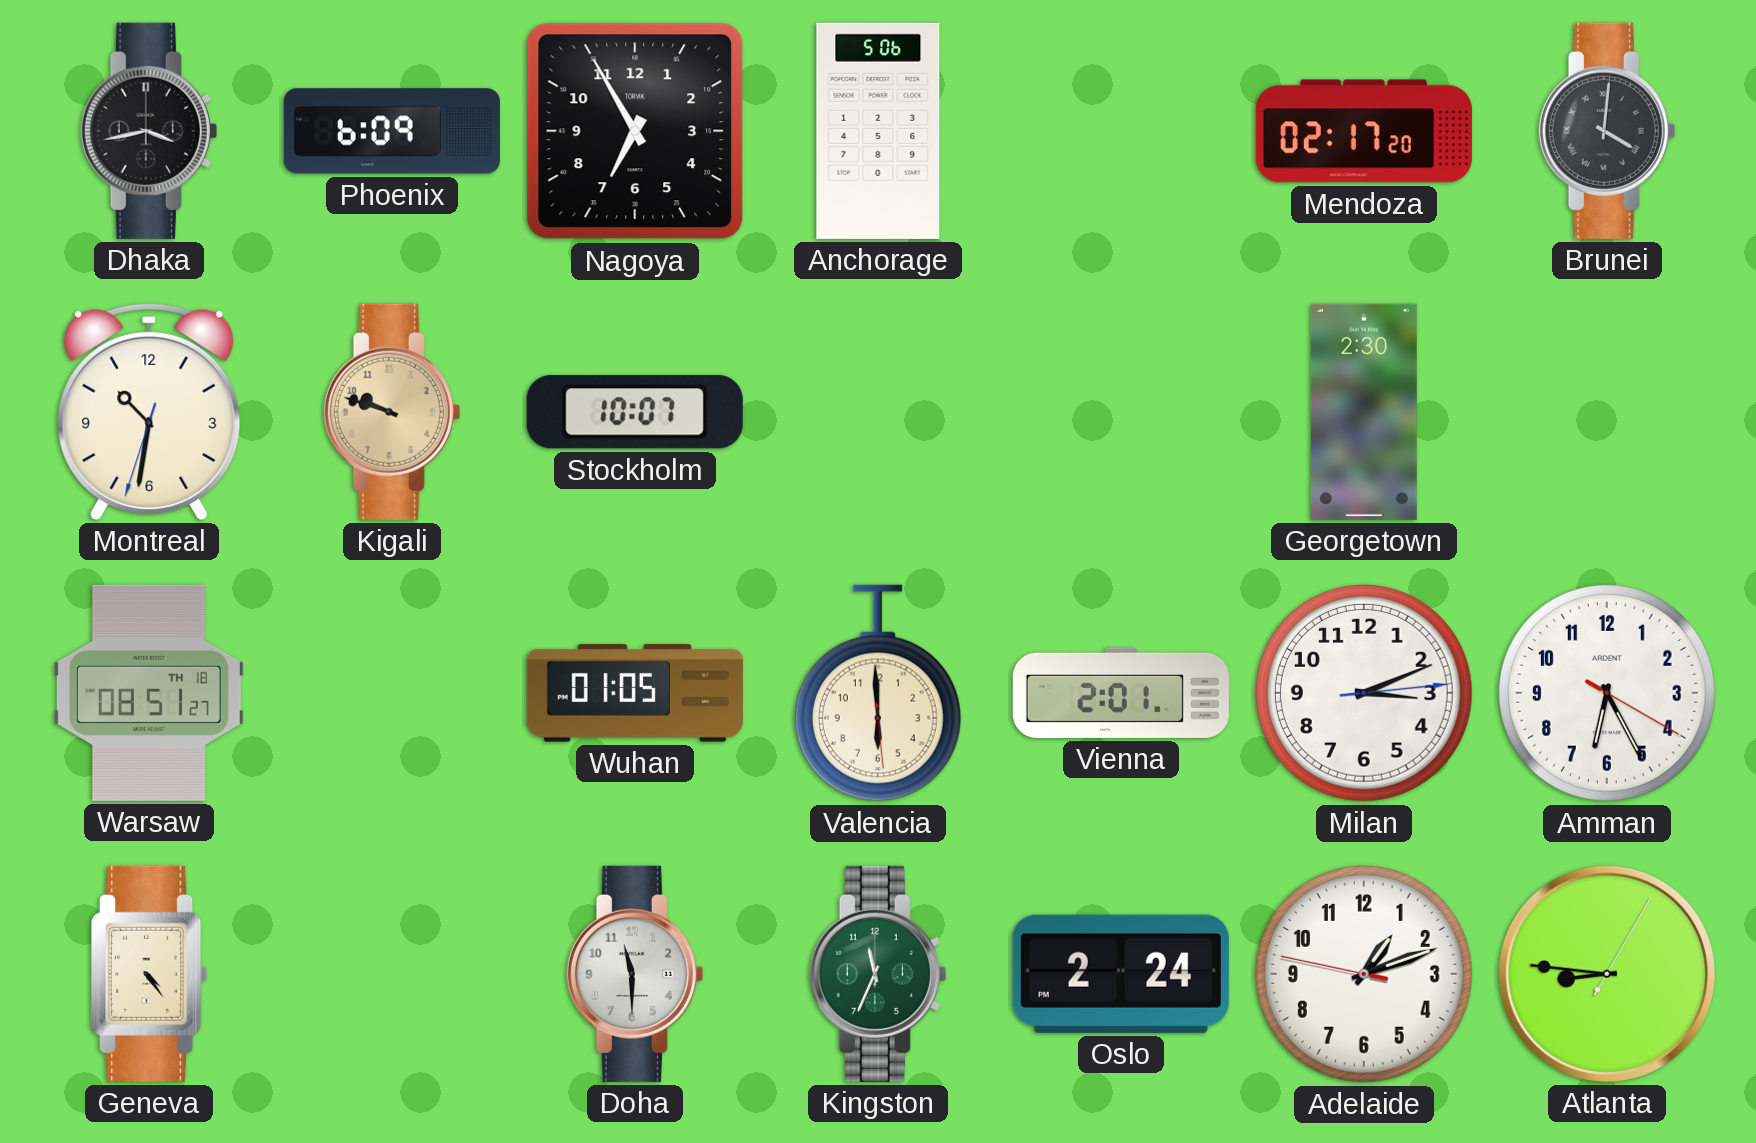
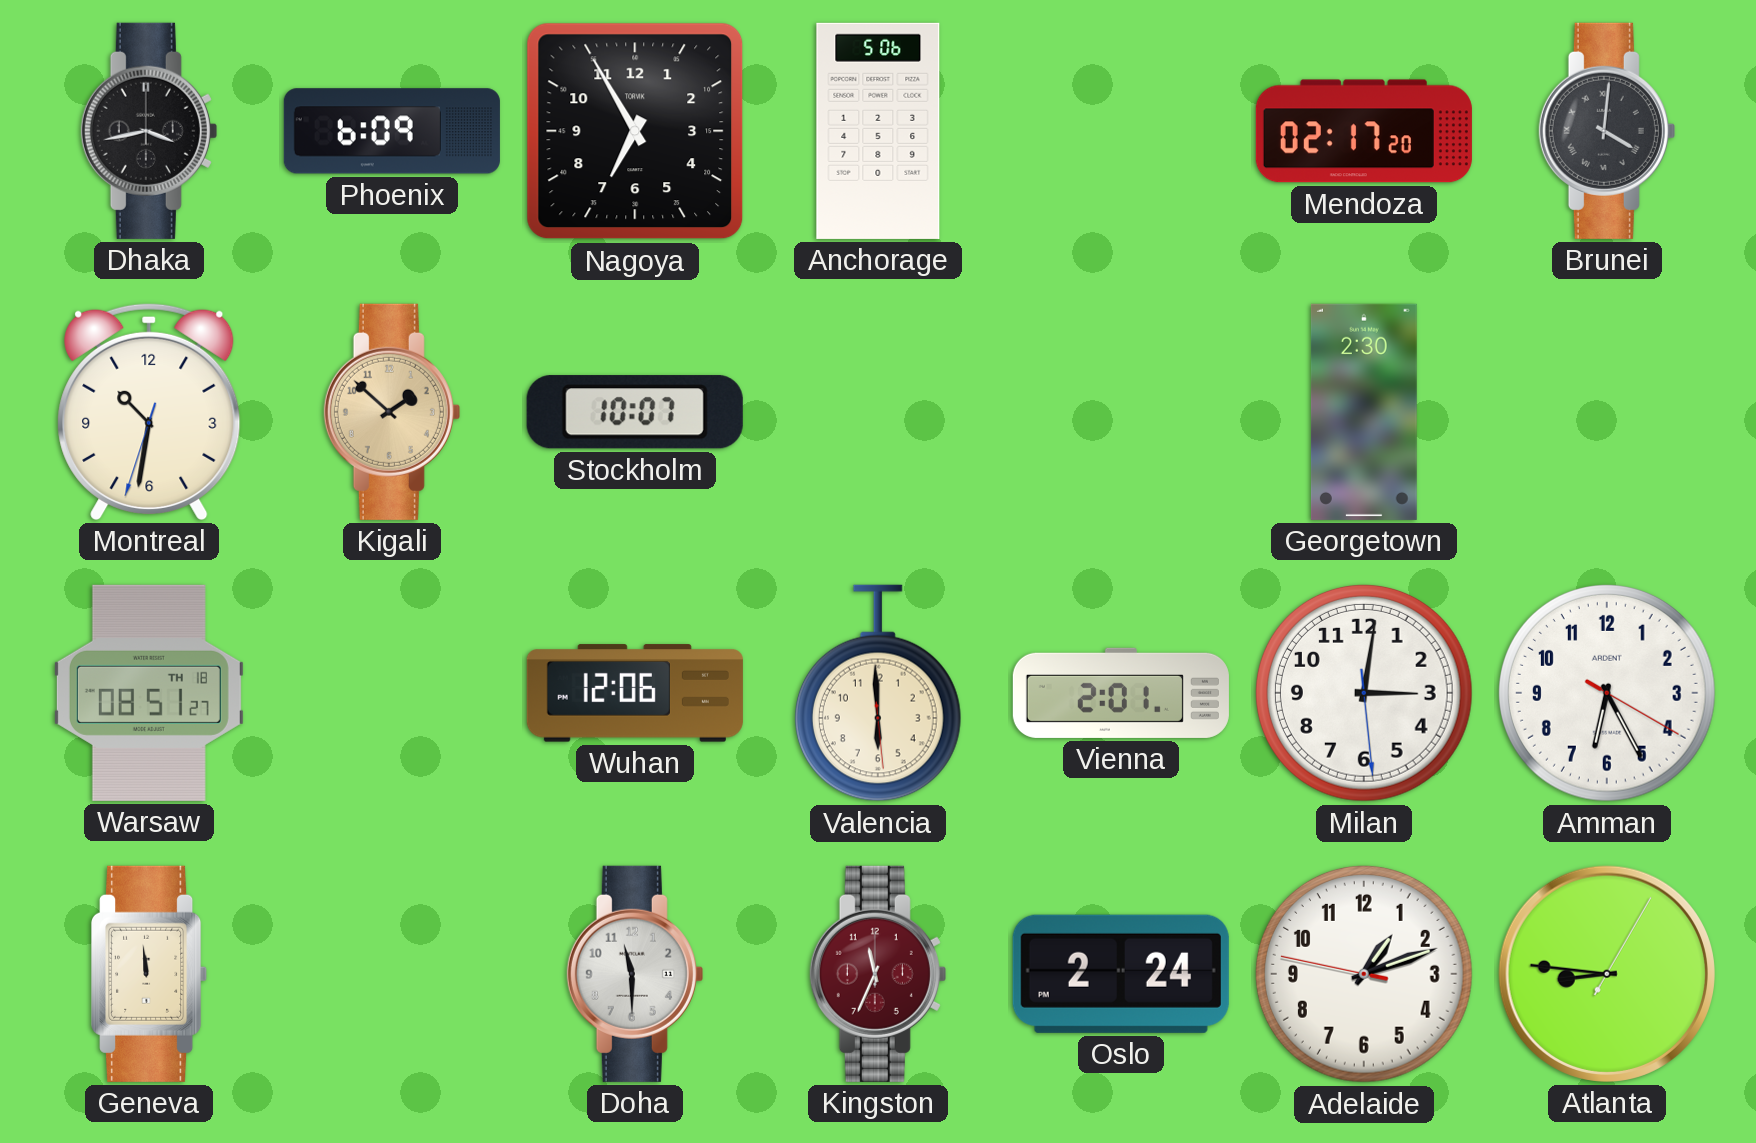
Kigali: 9:48 -> 1:52
Wuhan: 01:05 -> 12:06
Milan: 3:11 -> 3:01
Geneva: 4:24 -> 11:59
Kingston dial: green -> burgundy
